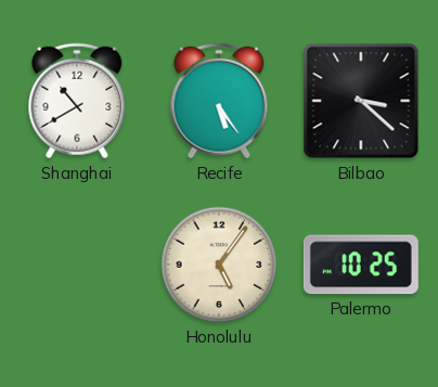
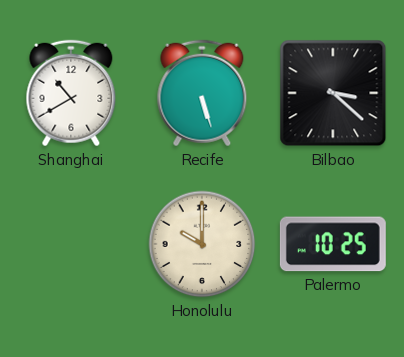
Recife: 5:24 -> 5:27
Honolulu: 5:06 -> 10:00
